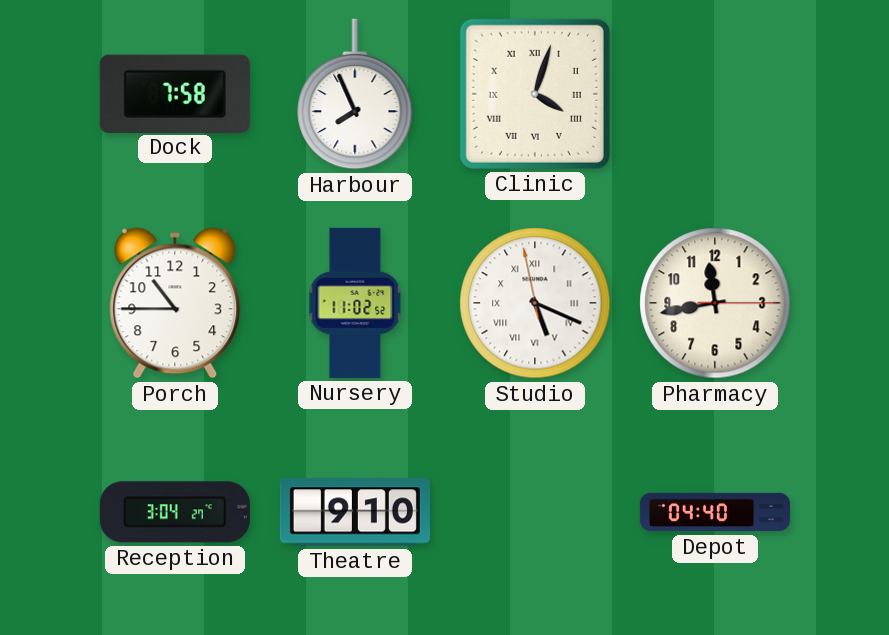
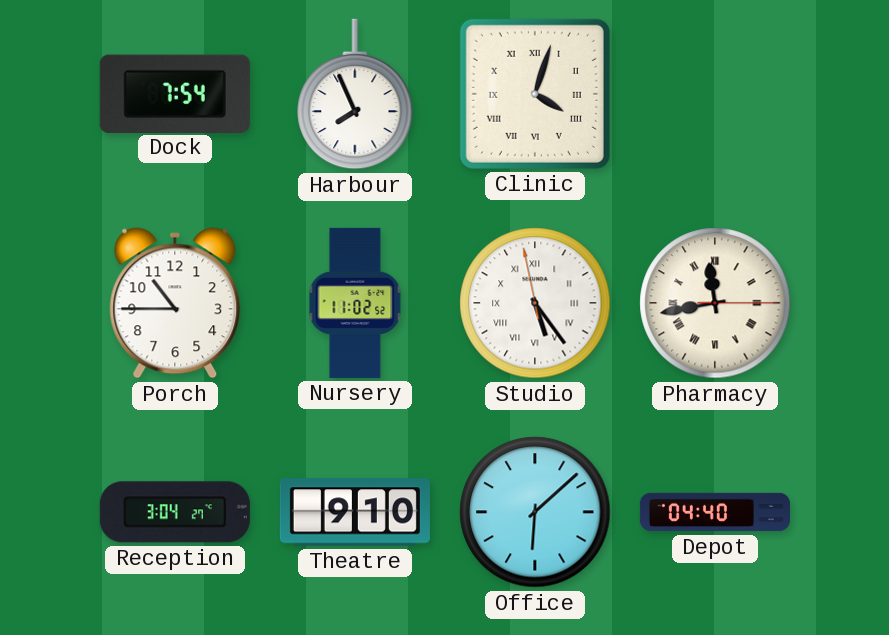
Dock: 7:58 -> 7:54
Studio: 5:18 -> 5:23
Pharmacy numerals: Arabic -> Roman
Office: none -> 6:08
